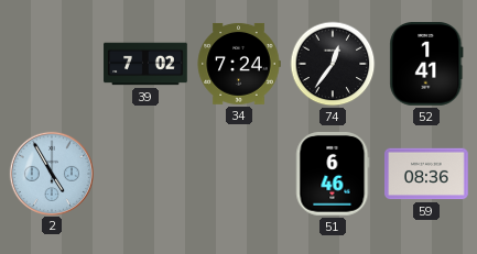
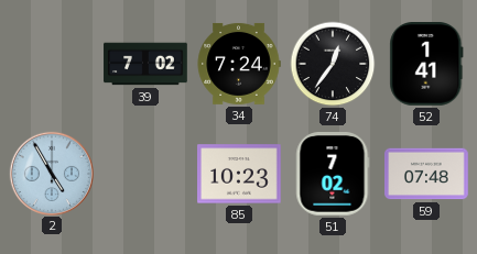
85: none -> 10:23
51: 6:46 -> 7:02
59: 08:36 -> 07:48
